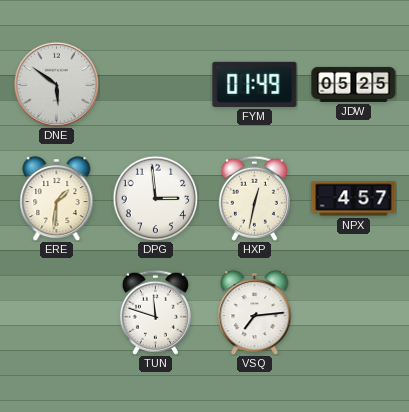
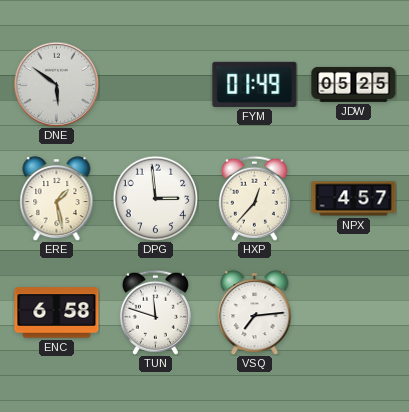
ERE: 1:31 -> 1:28
HXP: 12:32 -> 12:37
ENC: none -> 6:58
